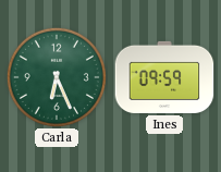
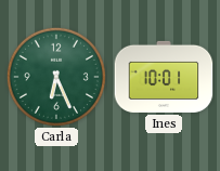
Ines: 09:59 -> 10:01
